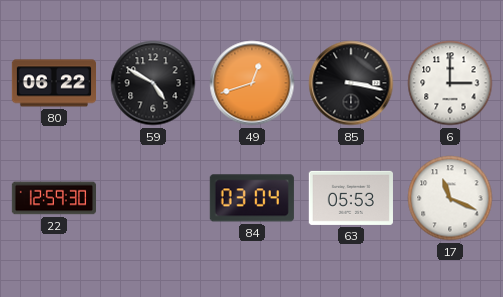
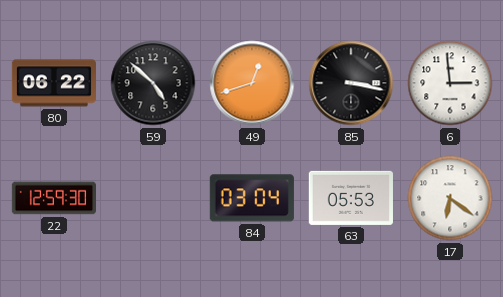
59: 4:50 -> 4:52
6: 3:00 -> 2:59
17: 11:19 -> 6:21
